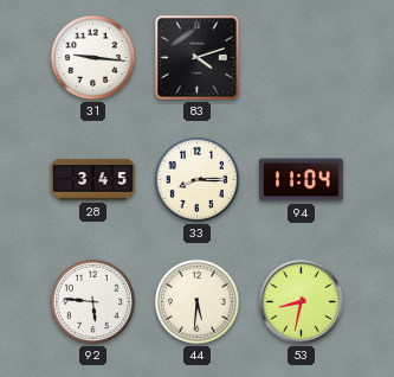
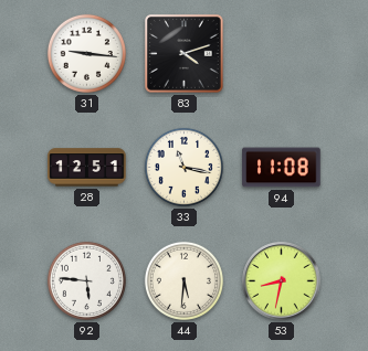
28: 3:45 -> 12:51
33: 8:15 -> 11:17
94: 11:04 -> 11:08
